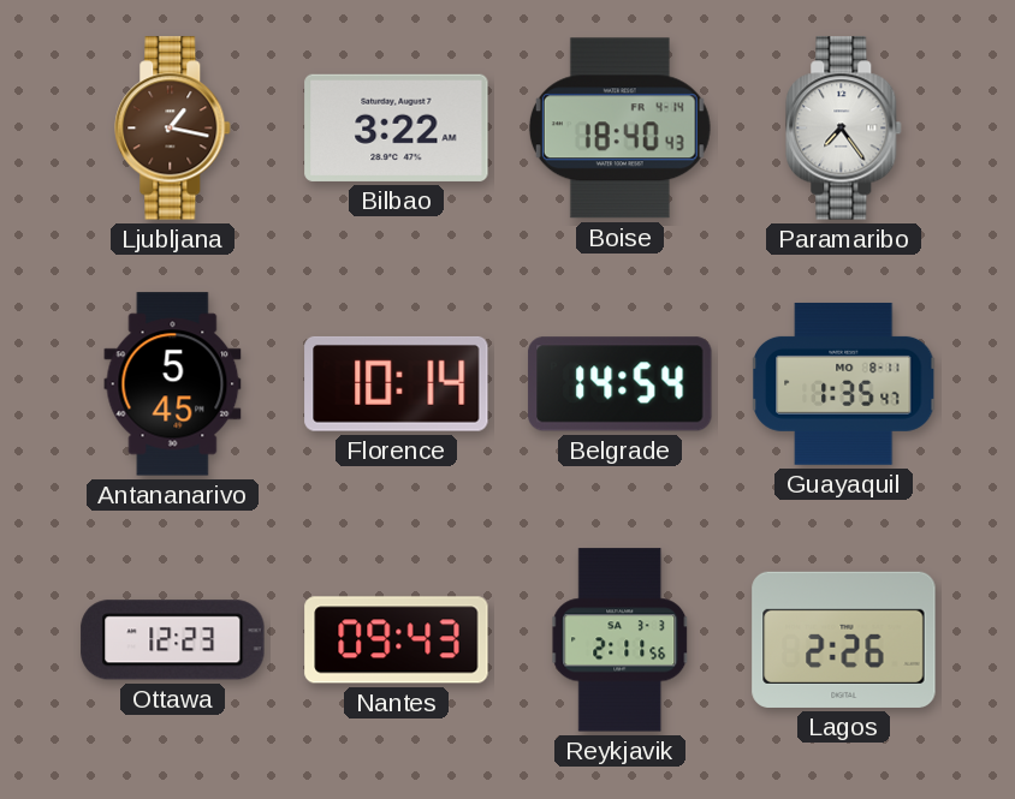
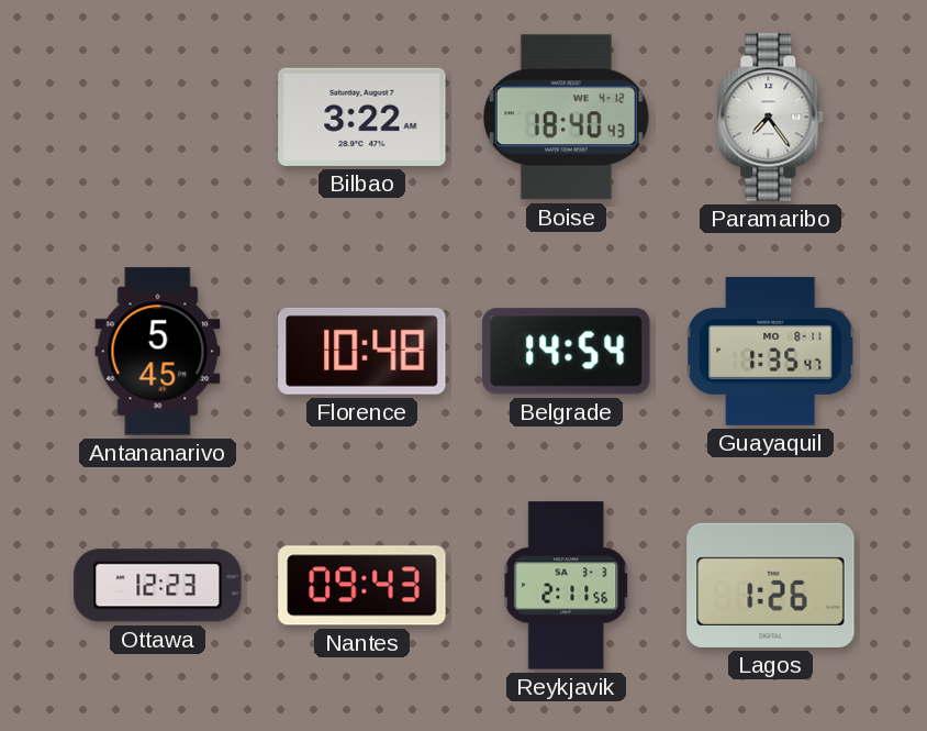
Ljubljana: 1:17 -> none
Boise date: FR 4-14 -> WE 4-12
Florence: 10:14 -> 10:48
Lagos: 2:26 -> 1:26
